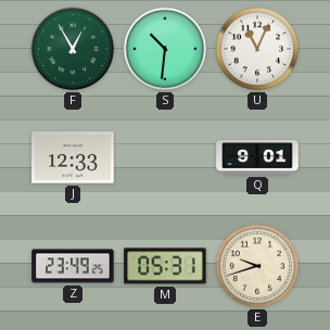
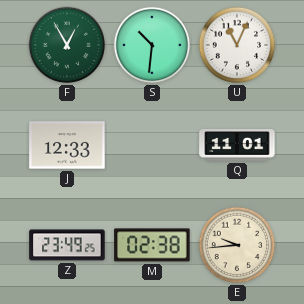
Q: 9:01 -> 11:01
M: 05:31 -> 02:38
E: 9:42 -> 9:44
